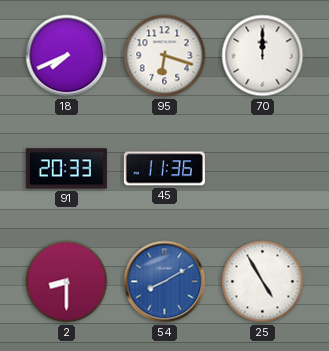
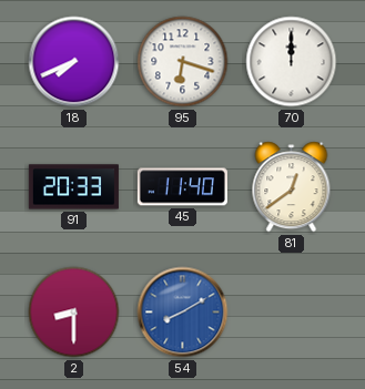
45: 11:36 -> 11:40
81: none -> 12:39
25: 4:55 -> none
